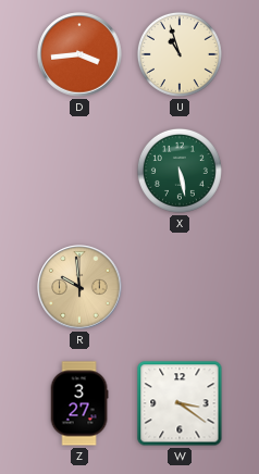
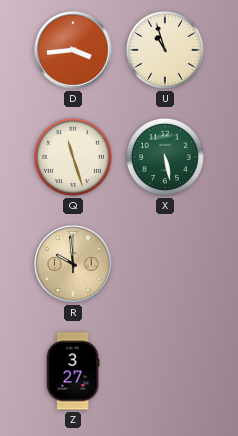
Q: none -> 11:27
W: 3:21 -> none
